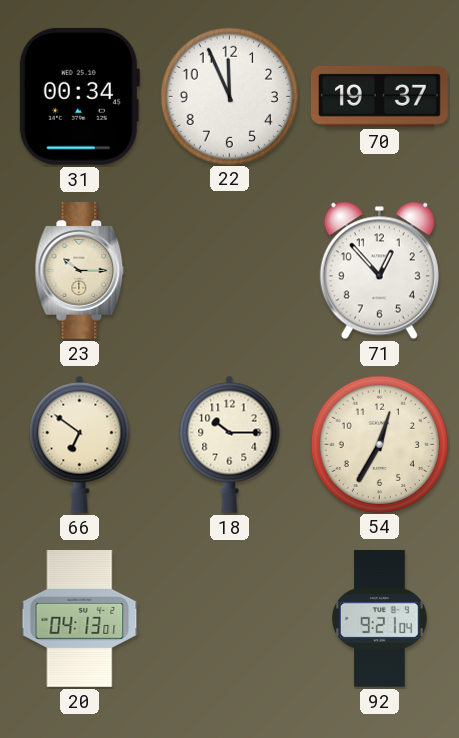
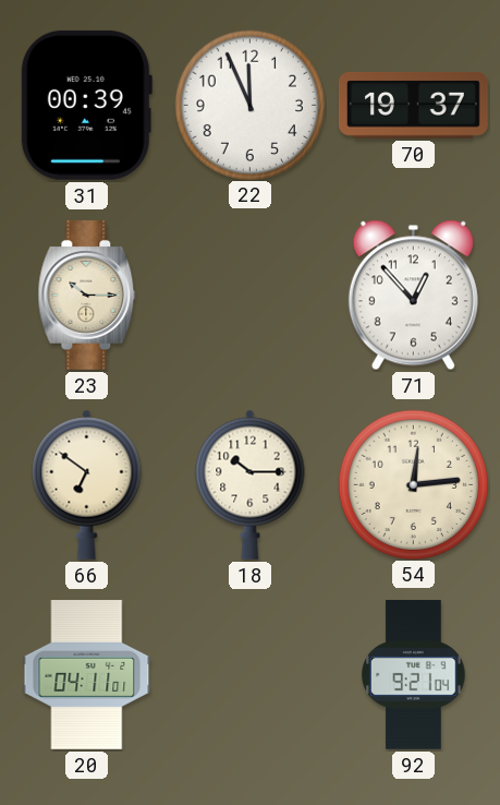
31: 00:34 -> 00:39
54: 12:35 -> 12:14
20: 04:13 -> 04:11
